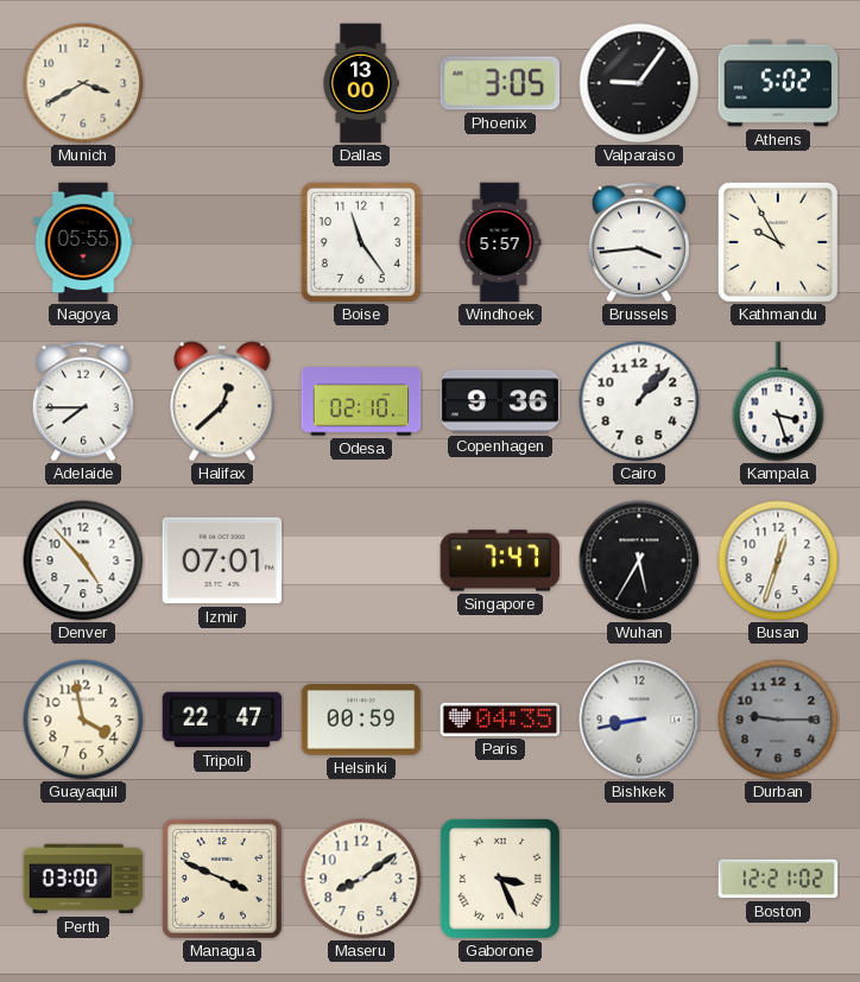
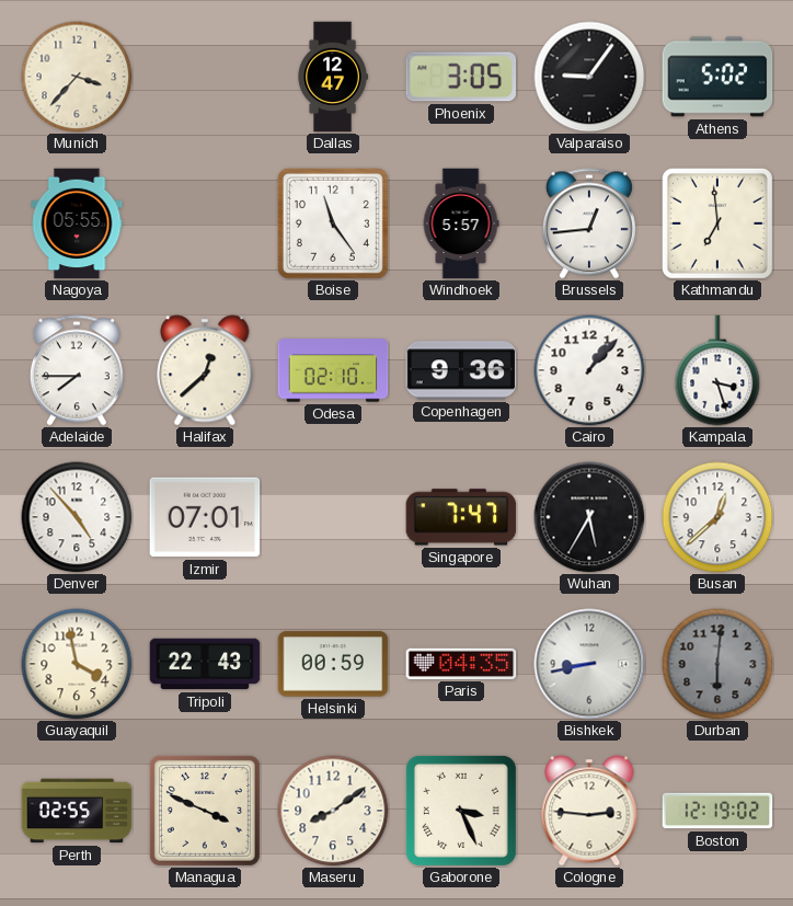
Munich: 3:40 -> 3:37
Dallas: 13:00 -> 12:47
Brussels: 3:44 -> 12:44
Kathmandu: 9:55 -> 6:59
Busan: 12:33 -> 12:38
Tripoli: 22:47 -> 22:43
Durban: 9:15 -> 6:01
Perth: 03:00 -> 02:55
Cologne: none -> 2:46
Boston: 12:21 -> 12:19
